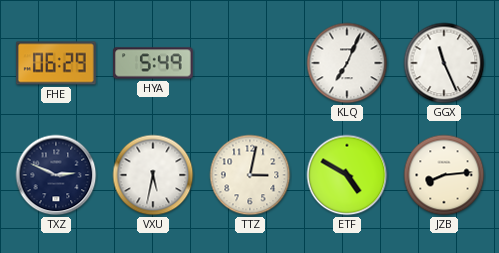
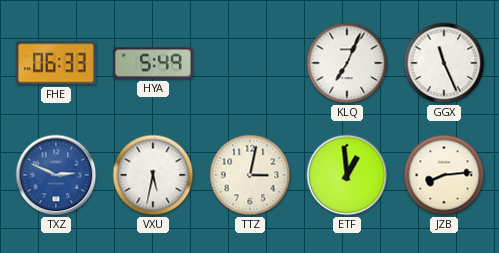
FHE: 06:29 -> 06:33
TXZ dial: navy -> blue
ETF: 4:50 -> 12:59
